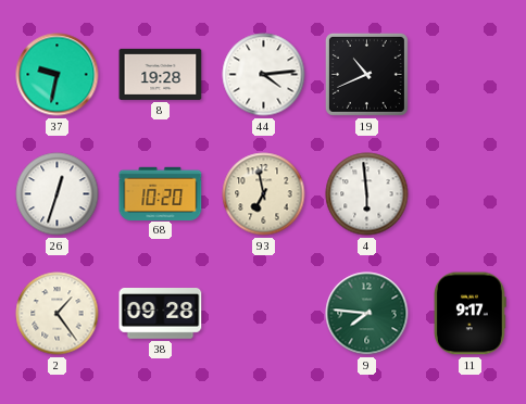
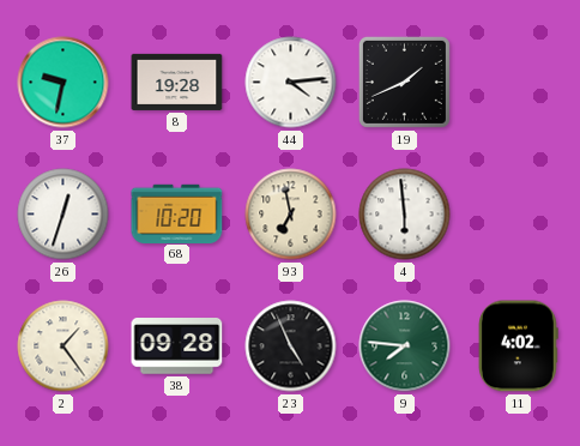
19: 10:41 -> 1:41
23: none -> 4:56
11: 9:17 -> 4:02
